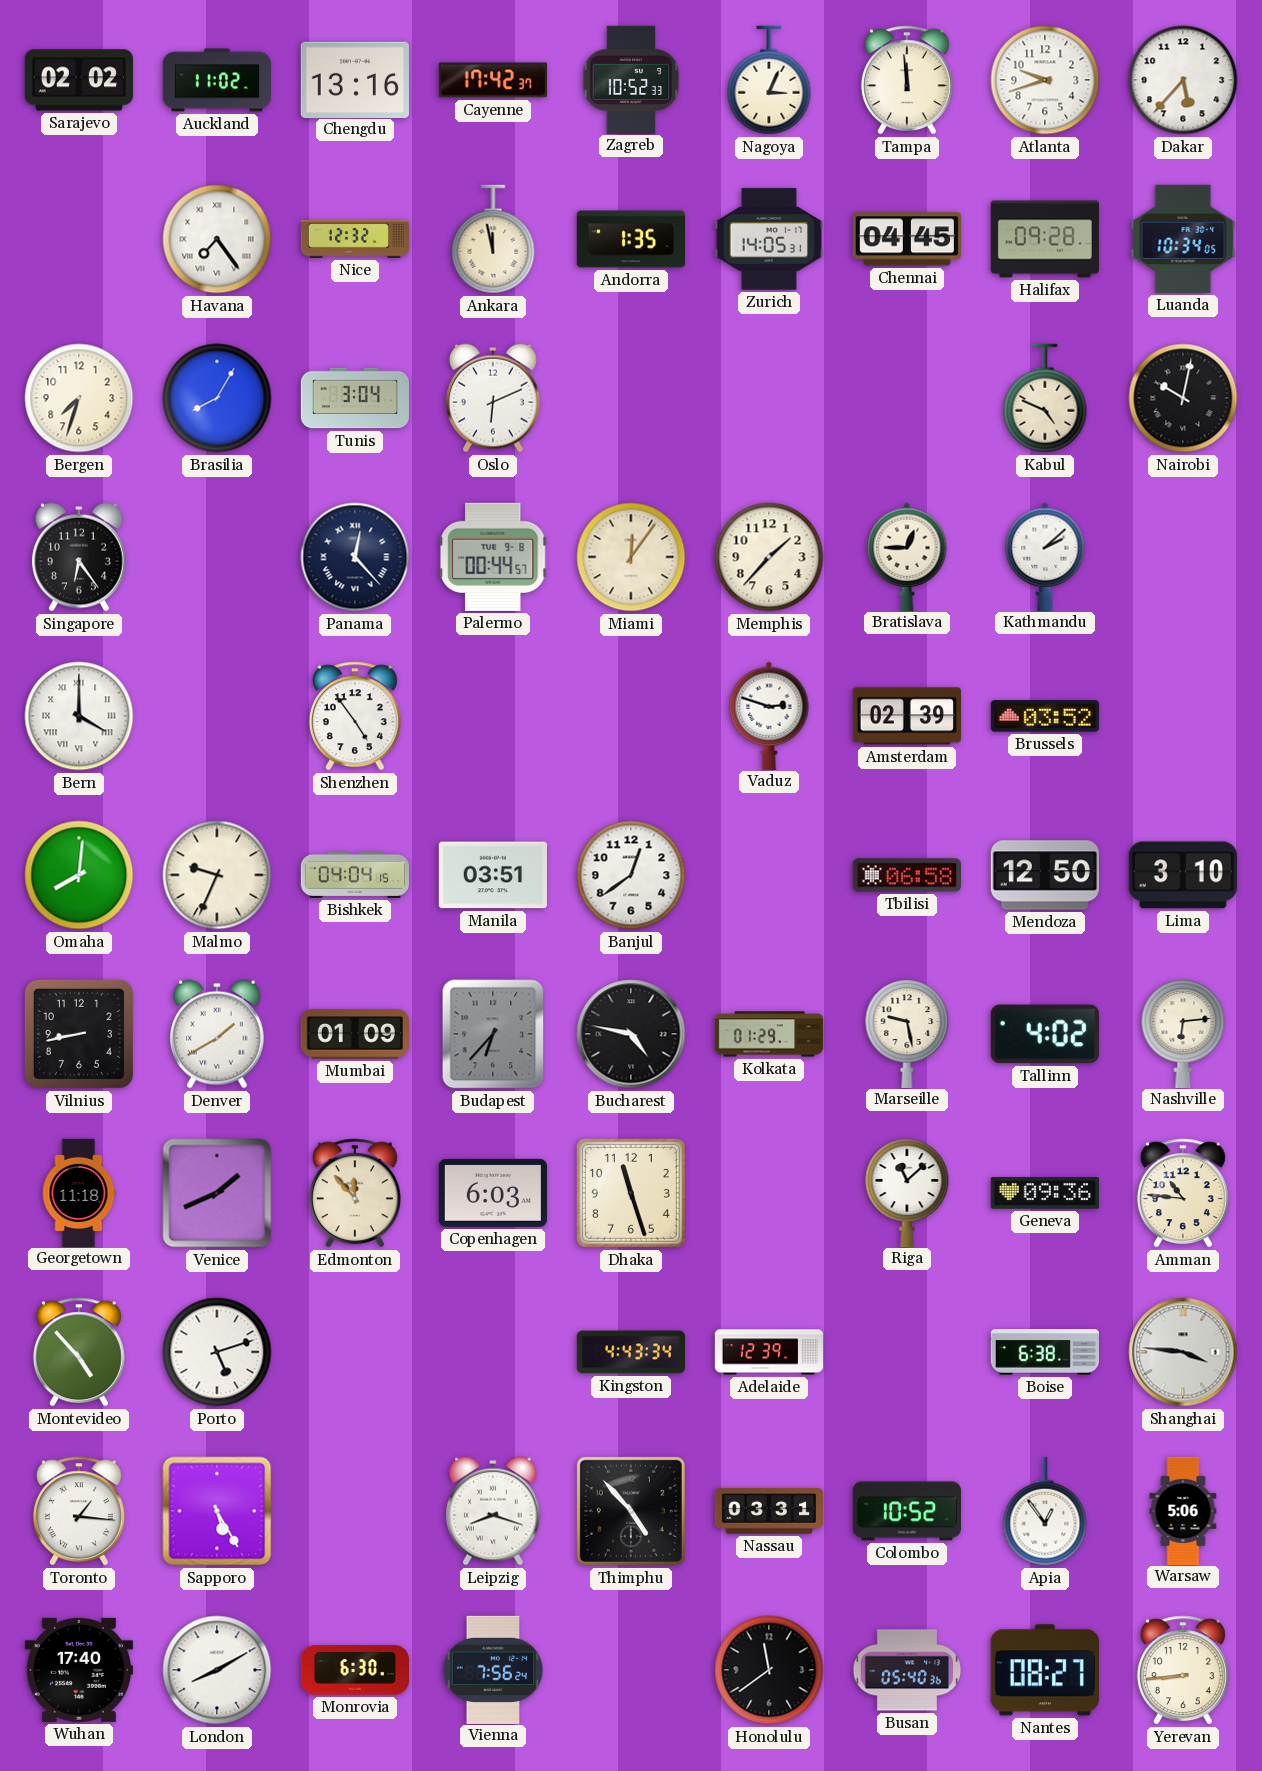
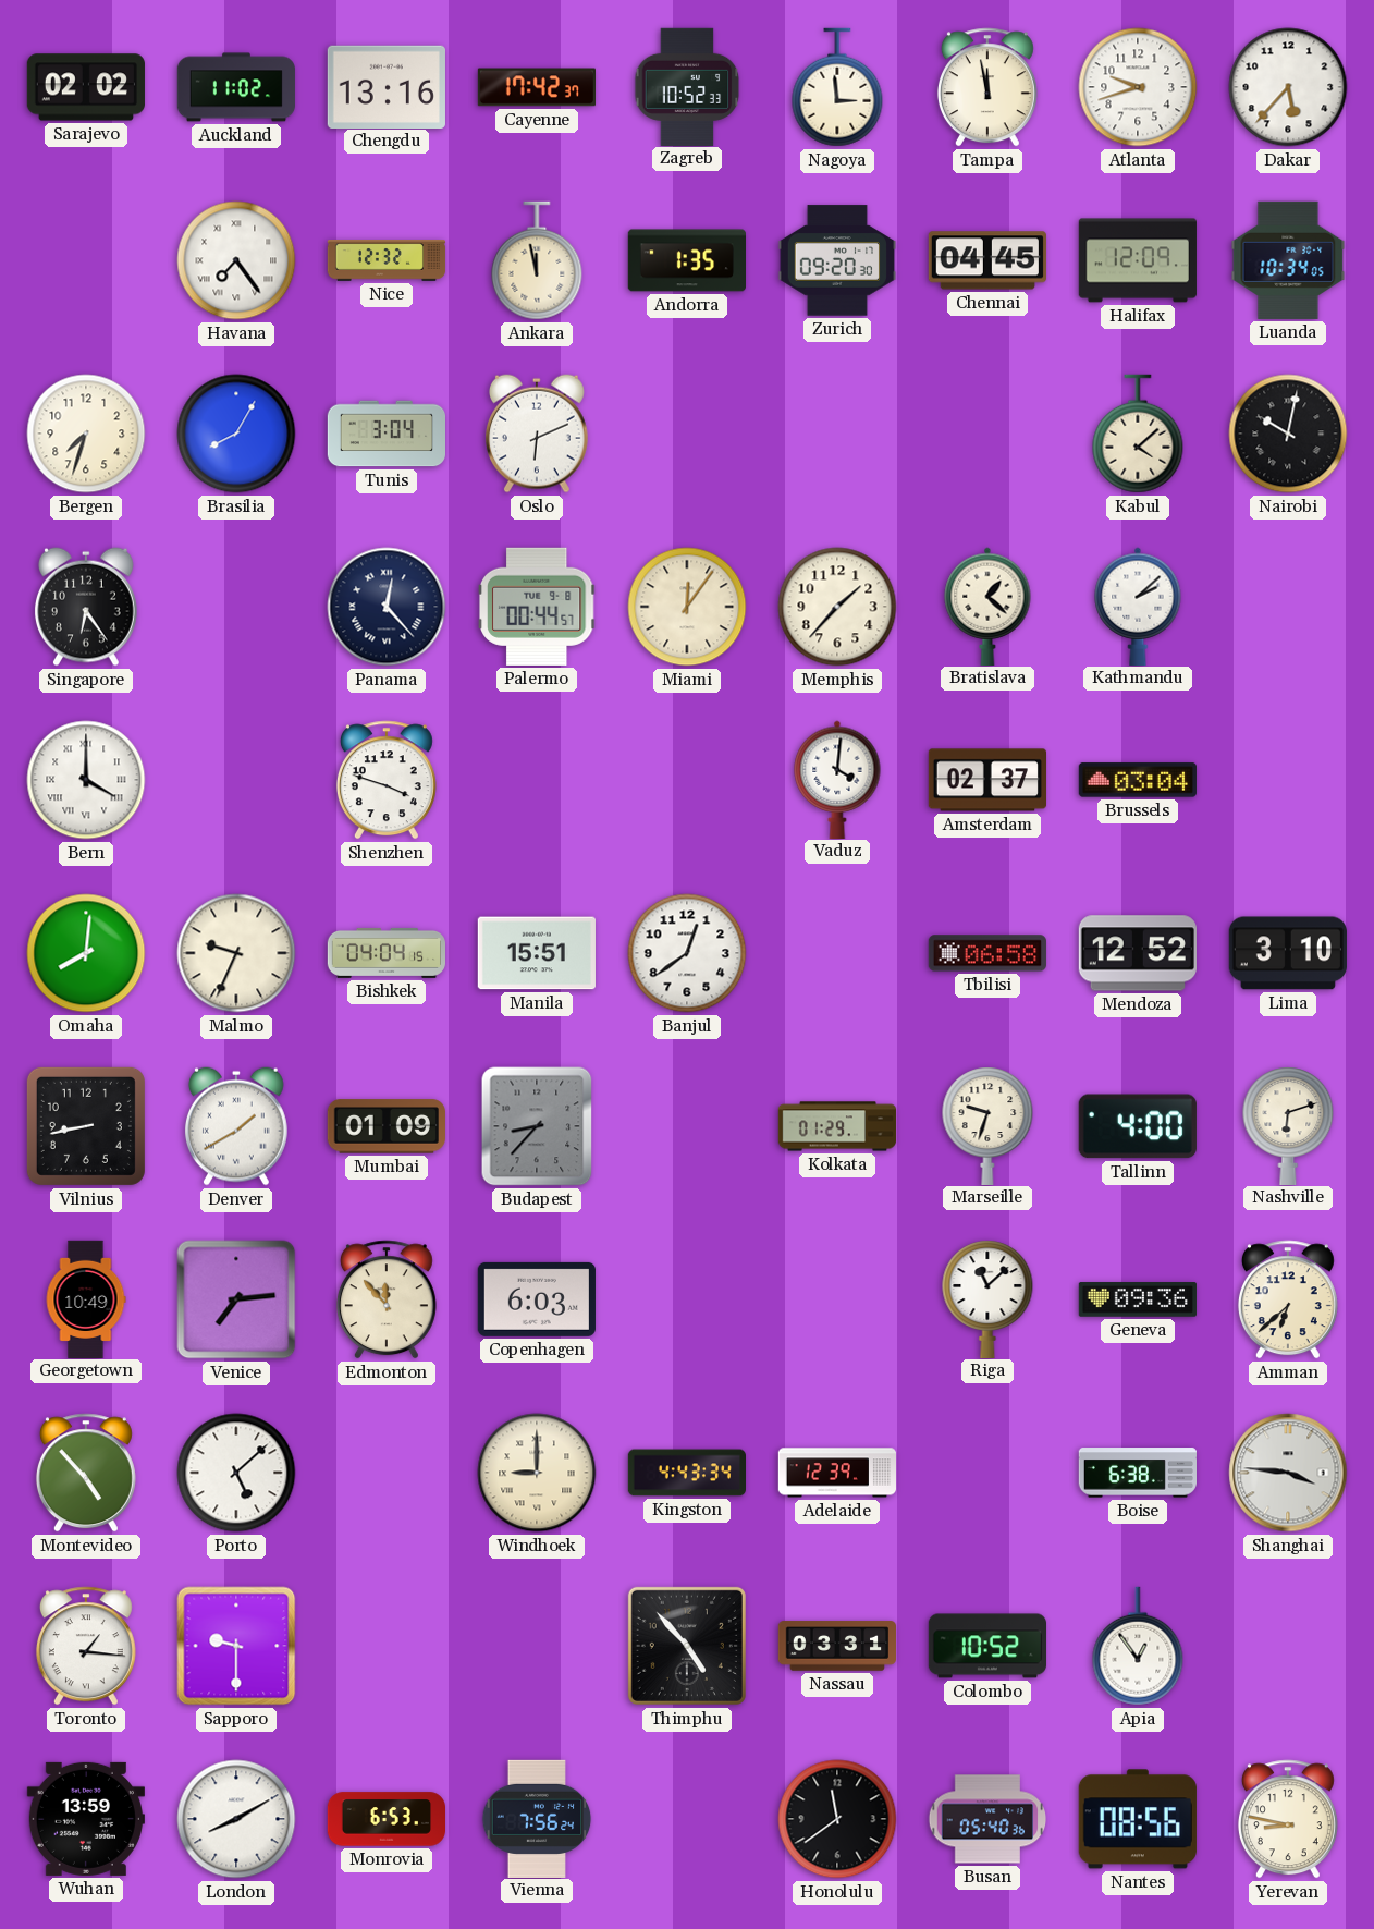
Nagoya: 3:04 -> 2:59
Tampa: 11:59 -> 11:58
Zurich: 14:05 -> 09:20
Halifax: 09:28 -> 12:09
Kabul: 4:49 -> 4:08
Bratislava: 12:45 -> 1:22
Shenzhen: 4:54 -> 3:48
Vaduz: 2:48 -> 4:01
Amsterdam: 02:39 -> 02:37
Brussels: 03:52 -> 03:04
Manila: 03:51 -> 15:51
Mendoza: 12:50 -> 12:52
Budapest: 6:37 -> 8:37
Bucharest: 4:47 -> none
Marseille: 9:28 -> 9:33
Tallinn: 4:02 -> 4:00
Nashville: 6:14 -> 6:12
Georgetown: 11:18 -> 10:49
Venice: 1:41 -> 7:14
Dhaka: 11:27 -> none
Amman: 10:46 -> 6:38
Porto: 5:12 -> 5:08
Windhoek: none -> 9:00
Sapporo: 5:25 -> 9:30
Leipzig: 8:18 -> none
Warsaw: 5:06 -> none
Wuhan: 17:40 -> 13:59
Monrovia: 6:30 -> 6:53
Nantes: 08:27 -> 08:56
Yerevan: 8:44 -> 8:47
